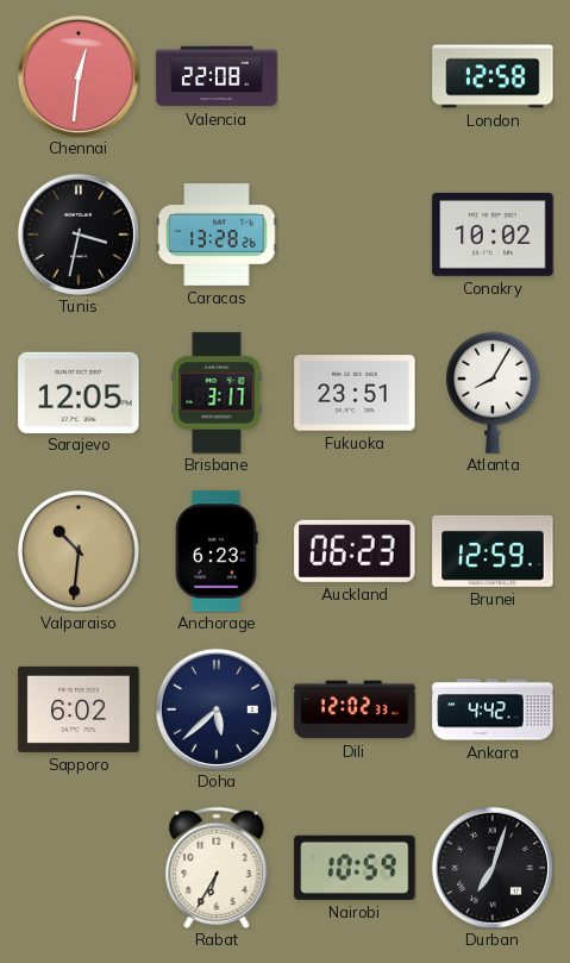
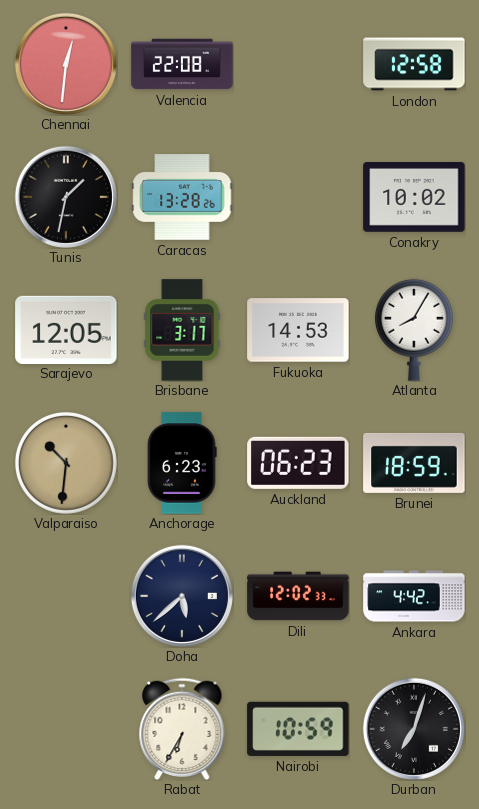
Tunis: 3:32 -> 1:32
Fukuoka: 23:51 -> 14:53
Brunei: 12:59 -> 18:59
Sapporo: 6:02 -> none
